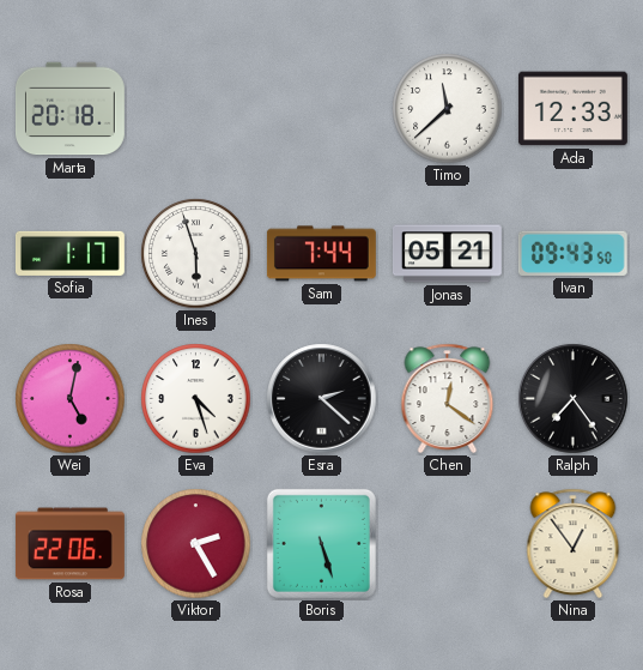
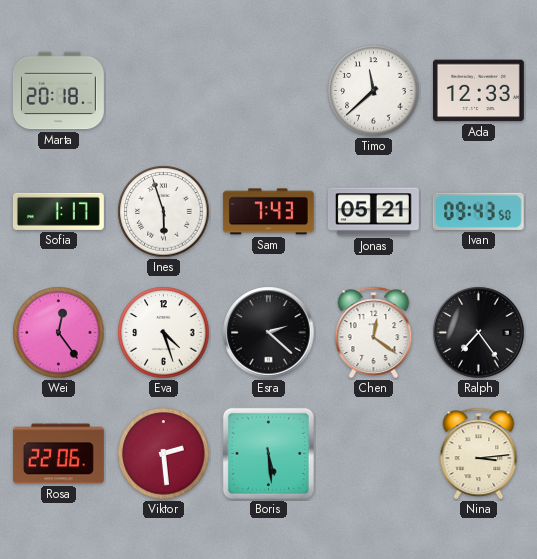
Sam: 7:44 -> 7:43
Wei: 5:02 -> 12:24
Viktor: 2:25 -> 2:29
Boris: 5:27 -> 5:29
Nina: 12:54 -> 3:14
